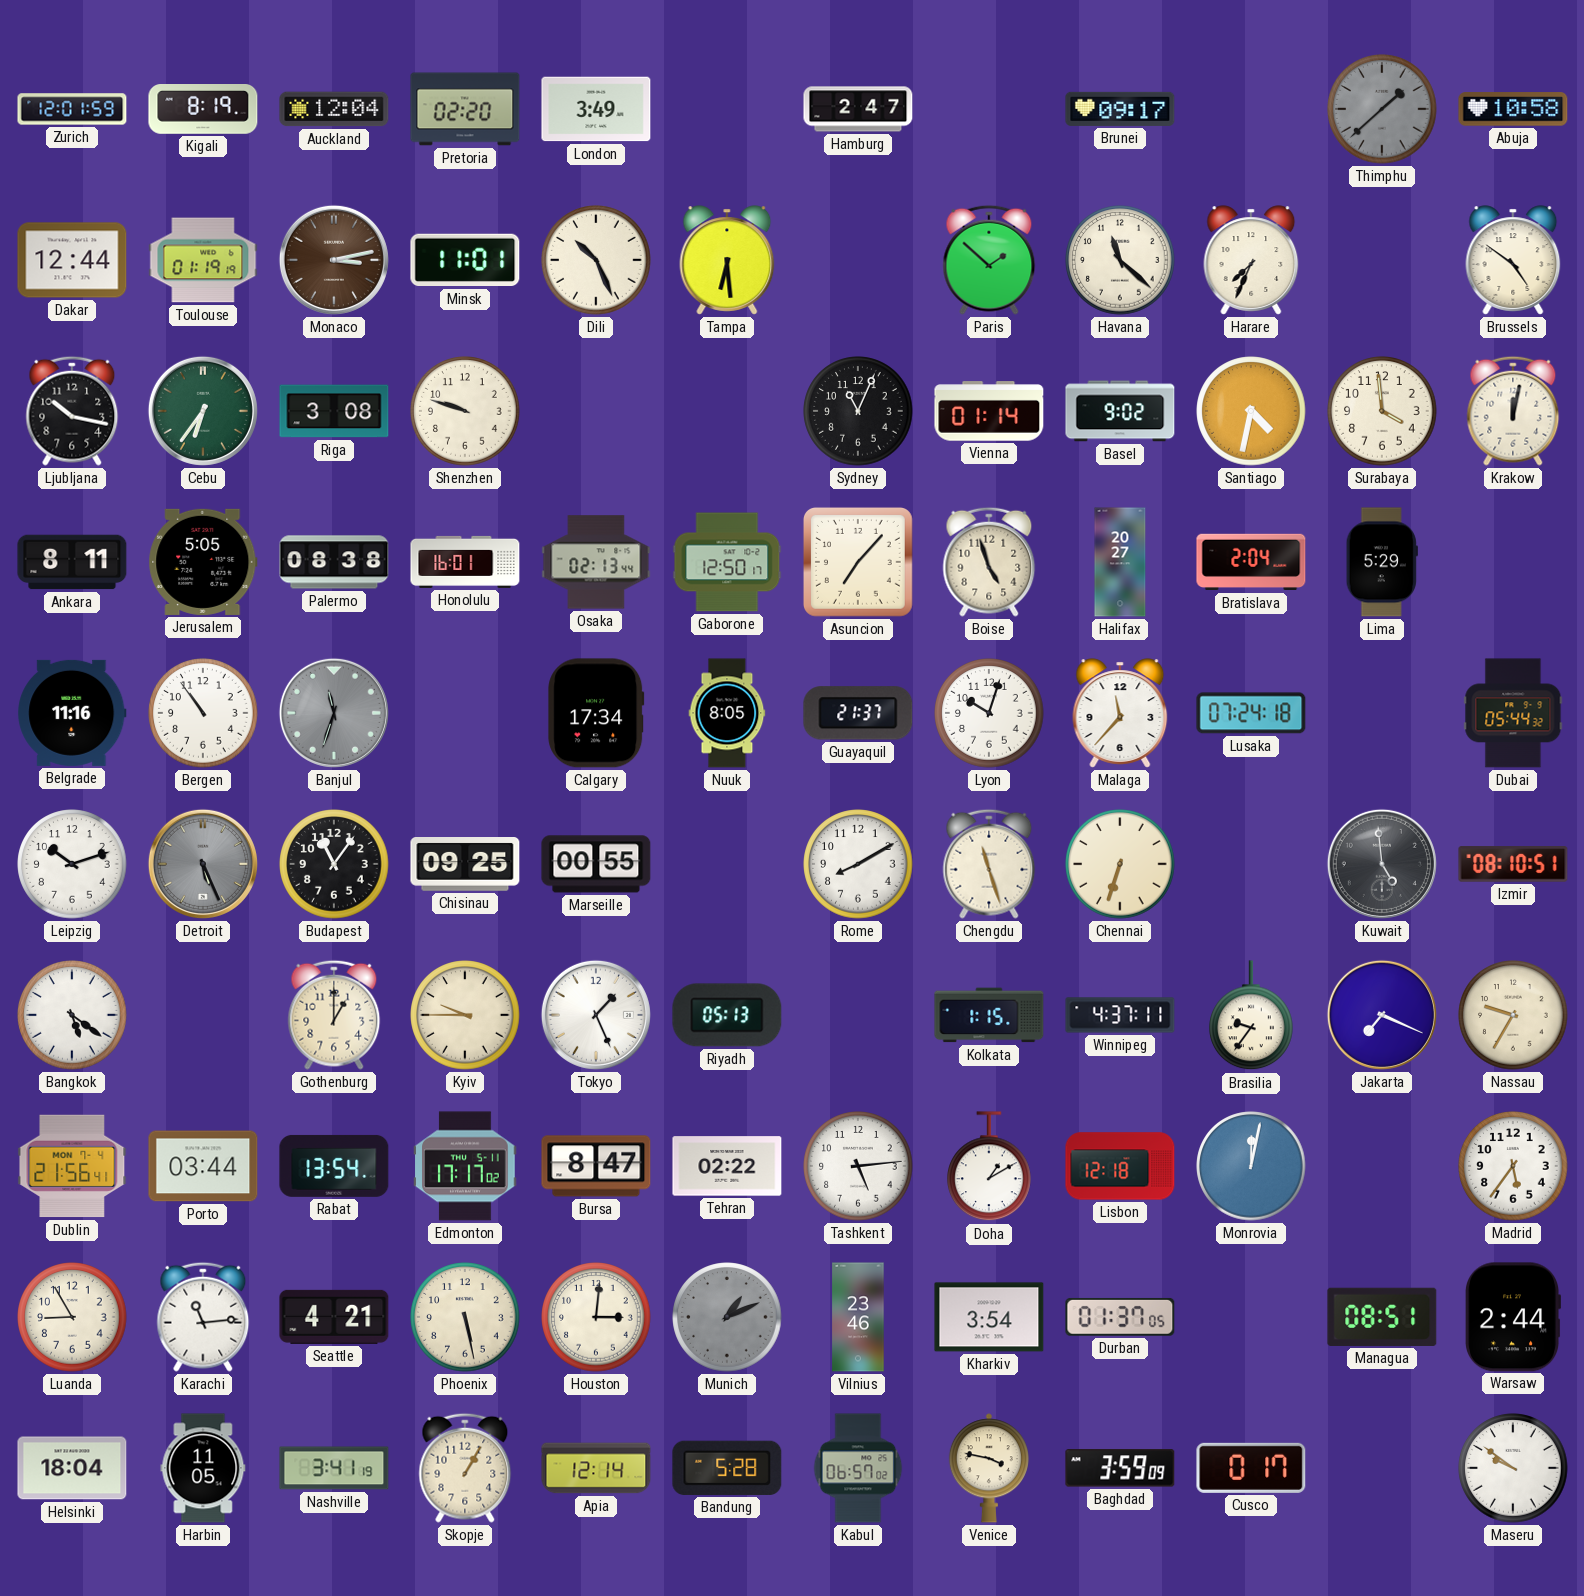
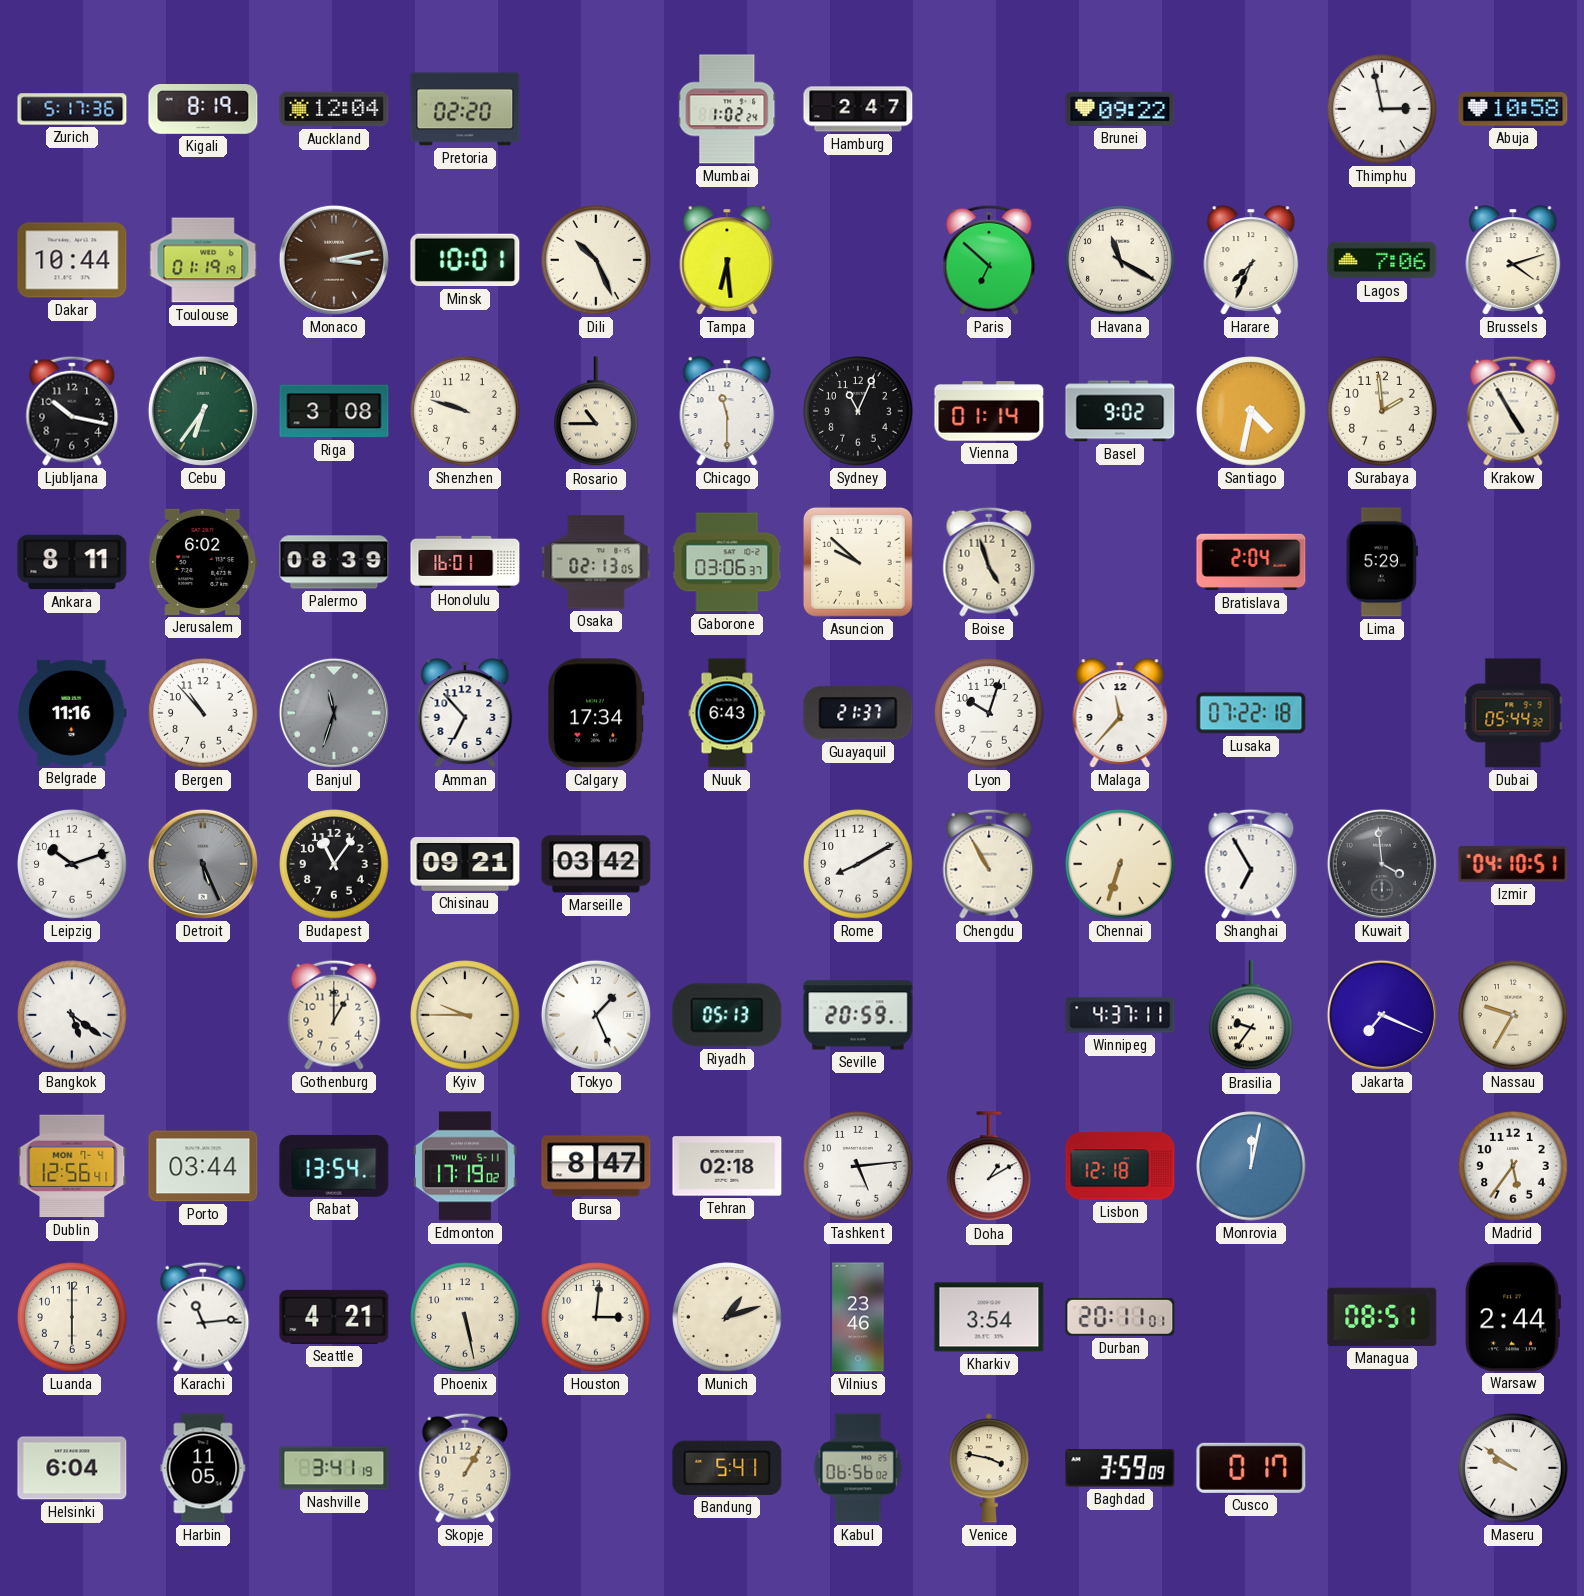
Zurich: 12:01 -> 5:17
London: 3:49 -> none
Mumbai: none -> 1:02
Brunei: 09:17 -> 09:22
Thimphu: 1:38 -> 2:58
Thimphu dial: grey -> white
Dakar: 12:44 -> 10:44
Minsk: 11:01 -> 10:01
Paris: 1:52 -> 6:52
Havana: 11:22 -> 11:20
Lagos: none -> 7:06
Brussels: 4:51 -> 4:12
Rosario: none -> 10:45
Chicago: none -> 11:30
Surabaya: 3:59 -> 1:59
Krakow: 12:02 -> 4:55
Jerusalem: 5:05 -> 6:02
Palermo: 08:38 -> 08:39
Osaka: 02:13:44 -> 02:13:05
Gaborone: 12:50 -> 03:06
Asuncion: 7:07 -> 9:52
Halifax: 20:27 -> none
Bergen: 10:54 -> 10:53
Amman: none -> 6:53
Nuuk: 8:05 -> 6:43
Lusaka: 07:24 -> 07:22
Chisinau: 09:25 -> 09:21
Marseille: 00:55 -> 03:42
Chengdu: 11:27 -> 10:55
Shanghai: none -> 6:55
Kuwait: 4:59 -> 3:59
Izmir: 08:10 -> 04:10
Seville: none -> 20:59
Kolkata: 1:15 -> none
Dublin: 21:56 -> 12:56
Edmonton: 17:17 -> 17:19
Tehran: 02:22 -> 02:18
Luanda: 8:55 -> 6:00
Munich: 1:11 -> 1:12
Munich dial: grey -> cream
Durban: 01:37 -> 20:11
Helsinki: 18:04 -> 6:04
Apia: 12:14 -> none
Bandung: 5:28 -> 5:41
Kabul: 06:57 -> 06:56
